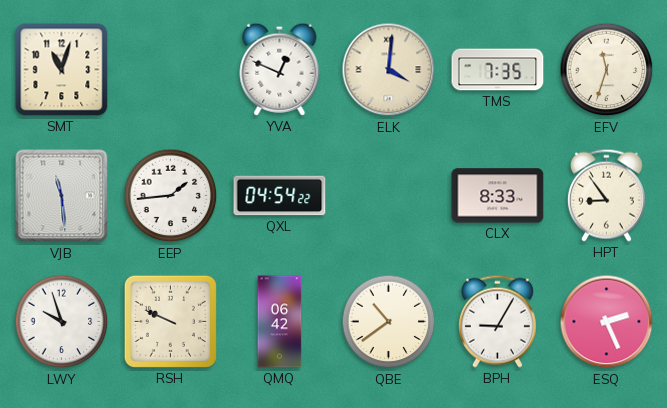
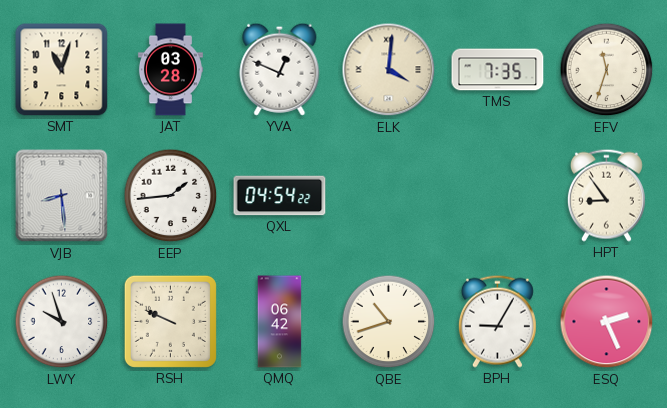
JAT: none -> 03:28
VJB: 11:29 -> 8:29
CLX: 8:33 -> none
QBE: 10:39 -> 10:42
